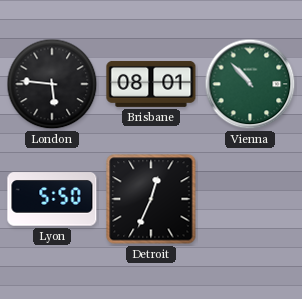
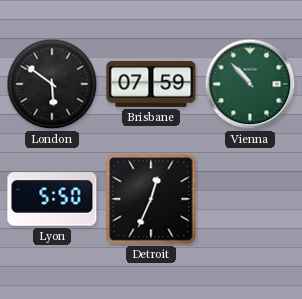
London: 5:46 -> 5:51
Brisbane: 08:01 -> 07:59
